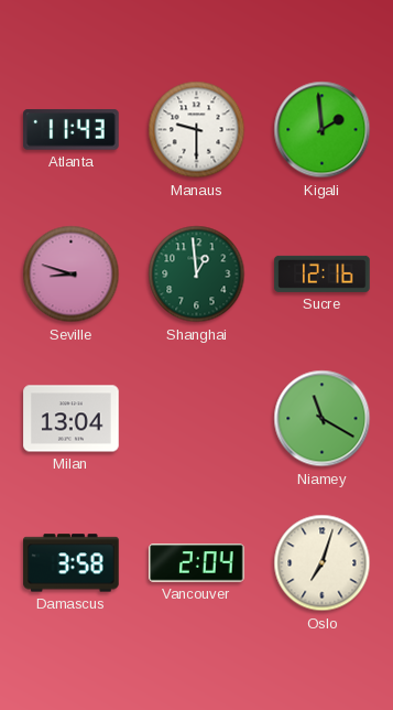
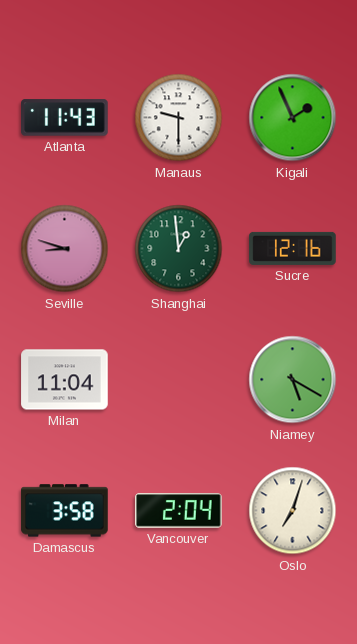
Kigali: 1:59 -> 1:56
Milan: 13:04 -> 11:04
Niamey: 11:20 -> 5:20
